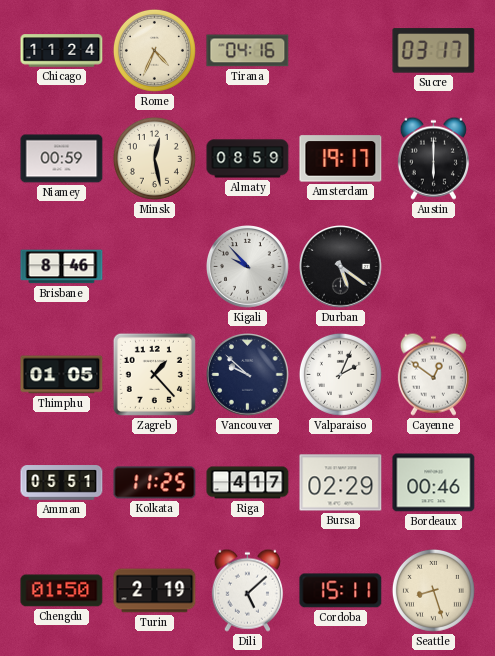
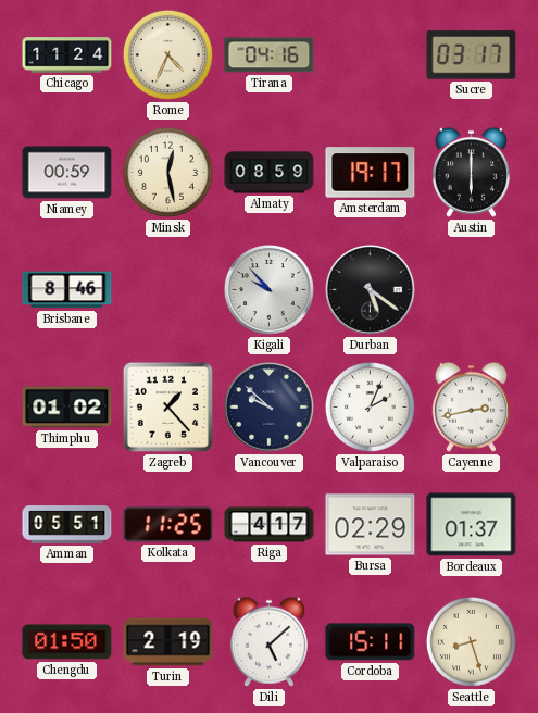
Thimphu: 01:05 -> 01:02
Cayenne: 12:51 -> 2:43
Bordeaux: 00:46 -> 01:37
